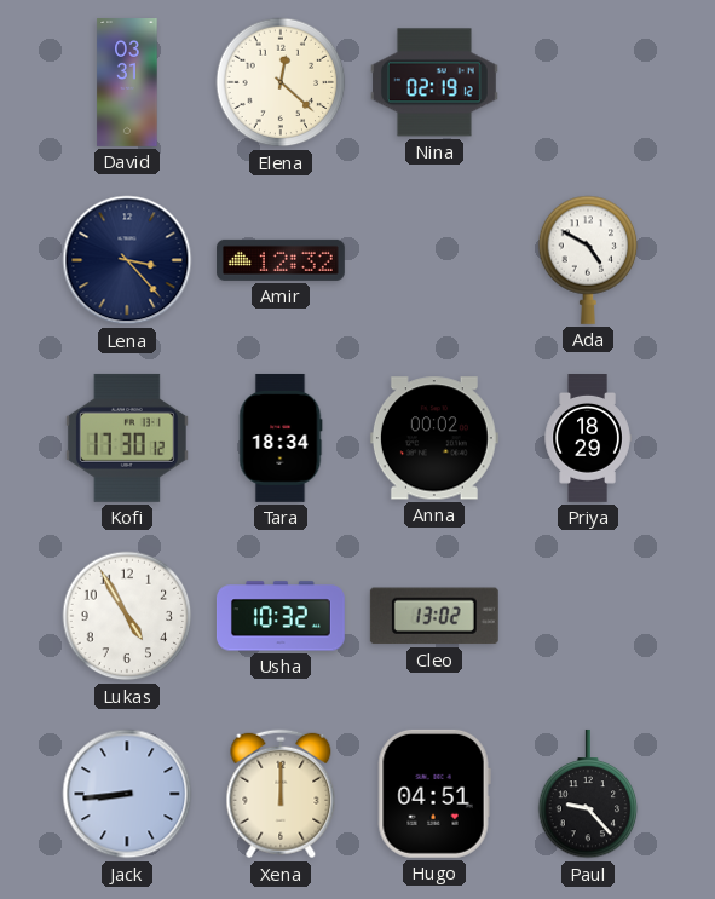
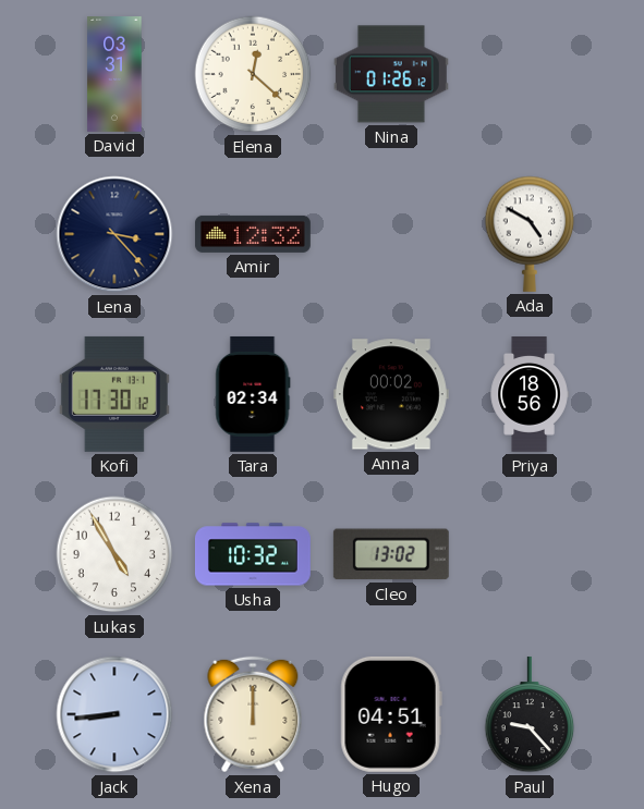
Nina: 02:19 -> 01:26
Tara: 18:34 -> 02:34
Priya: 18:29 -> 18:56
